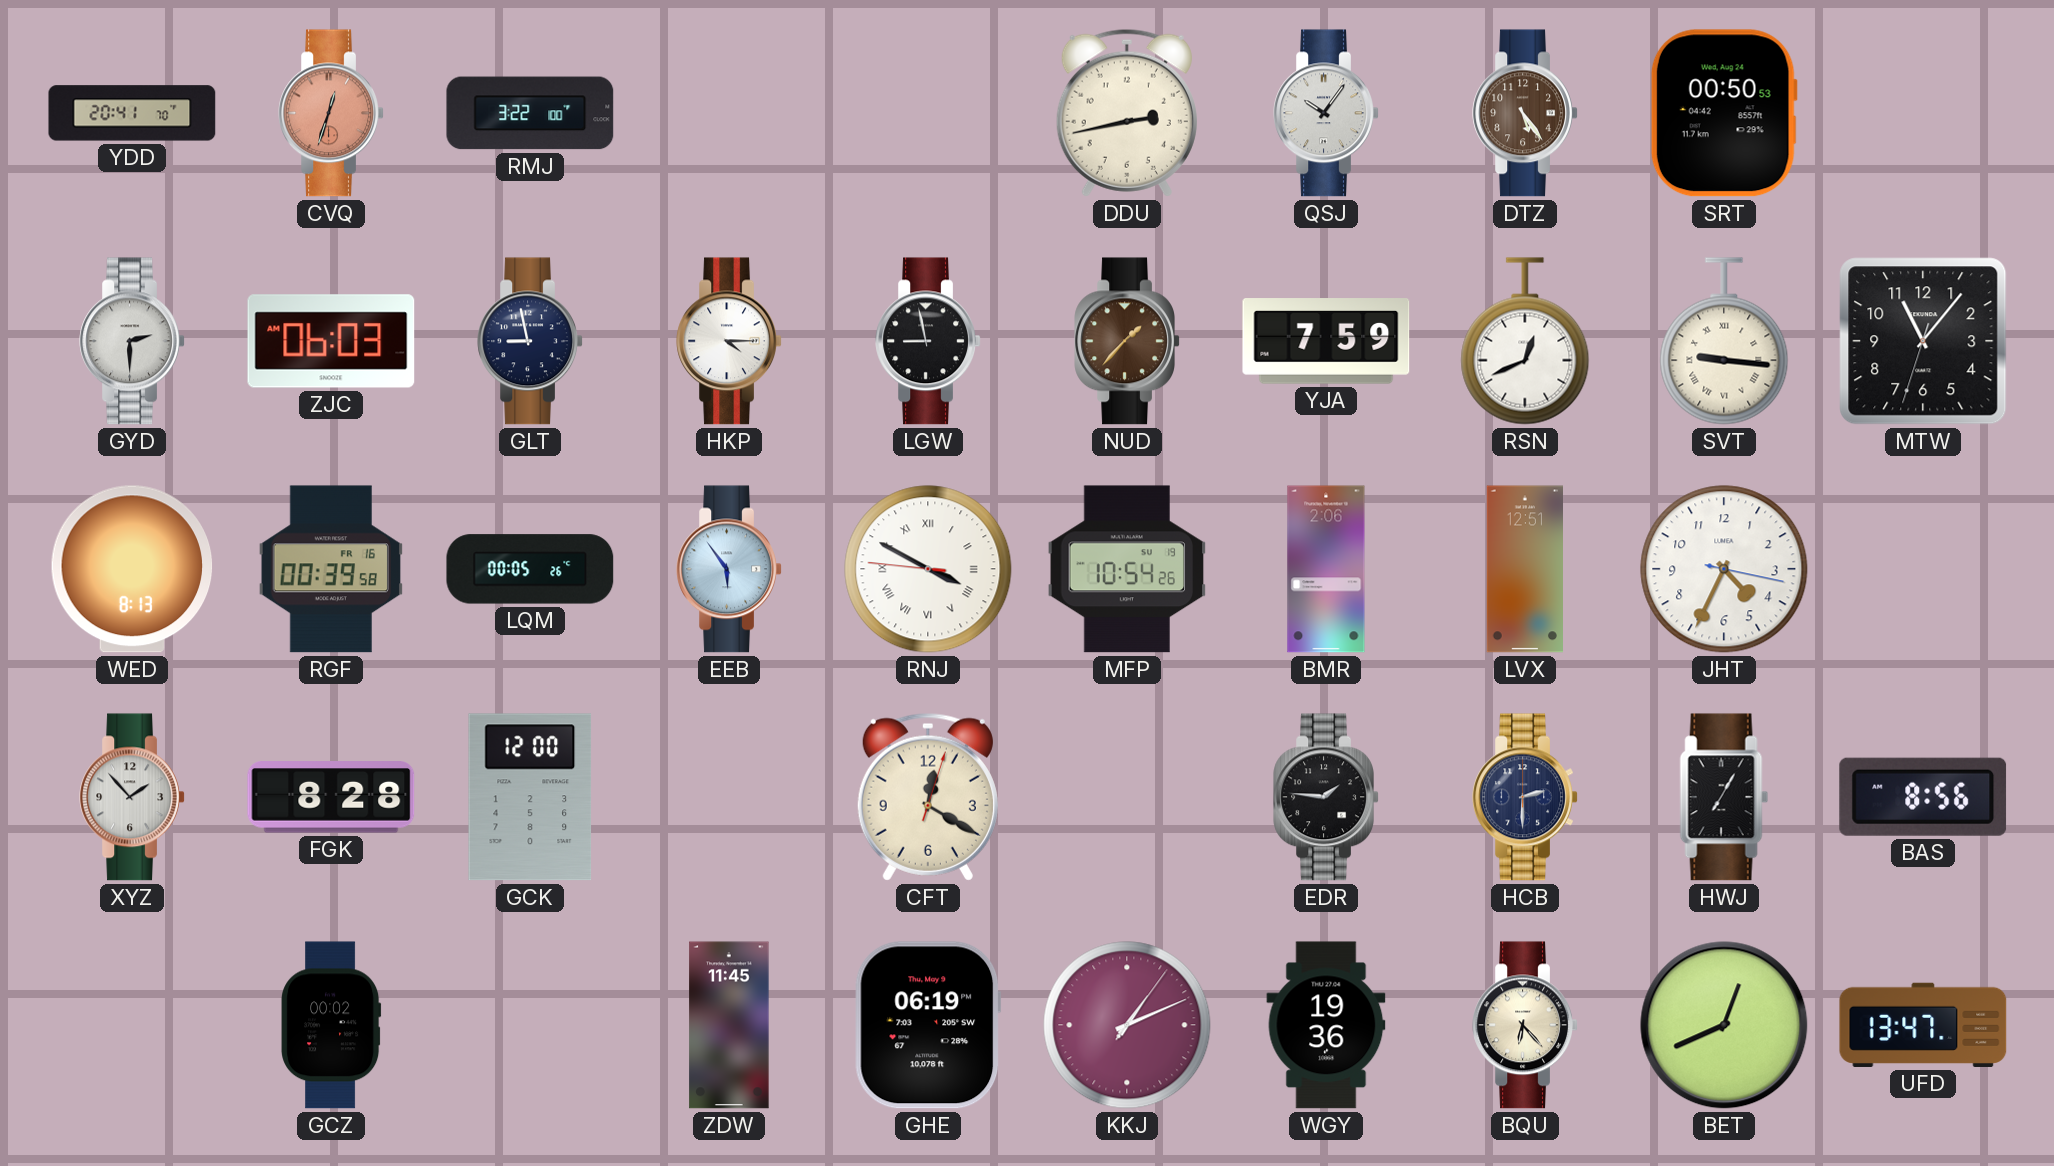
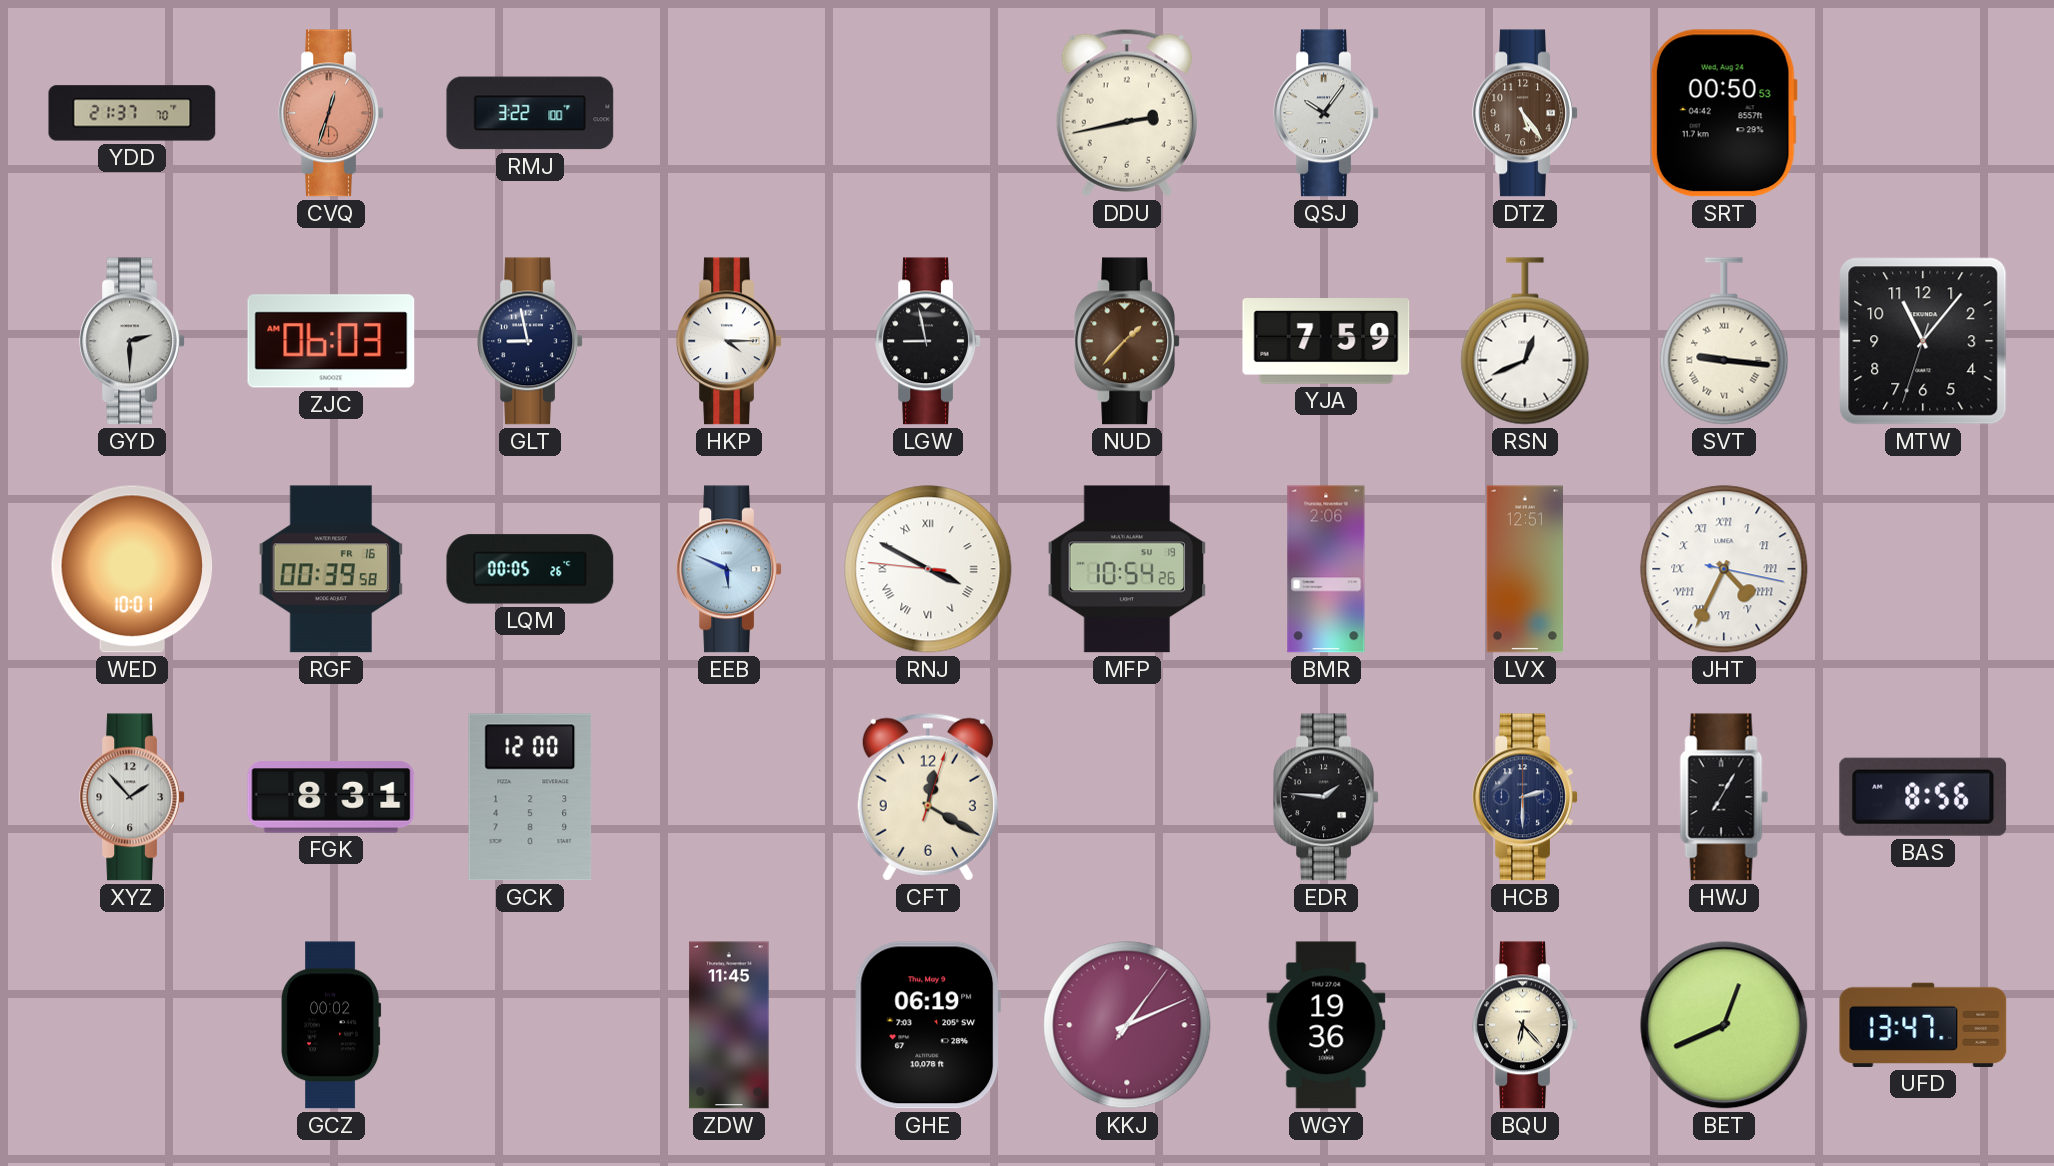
YDD: 20:41 -> 21:37
WED: 8:13 -> 10:01
EEB: 5:54 -> 5:49
JHT numerals: Arabic -> Roman
FGK: 8:28 -> 8:31
